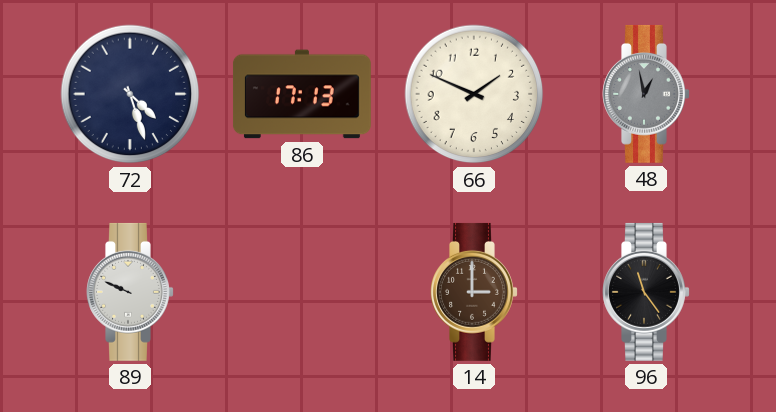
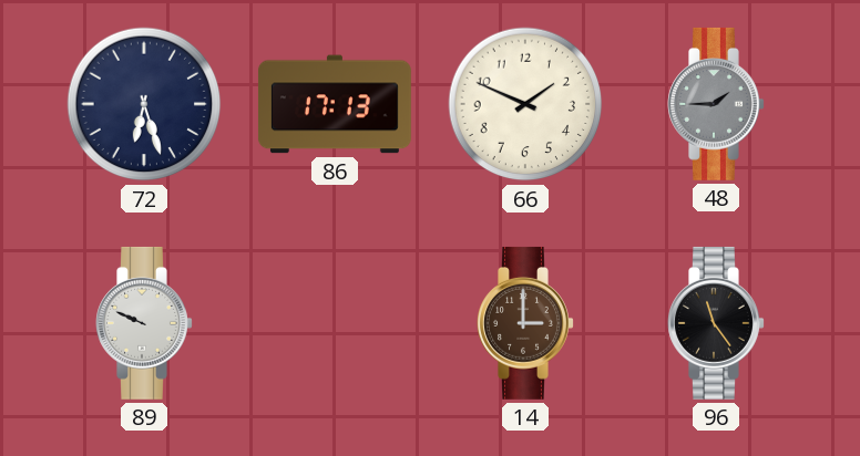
72: 4:27 -> 6:27
48: 12:58 -> 1:45
